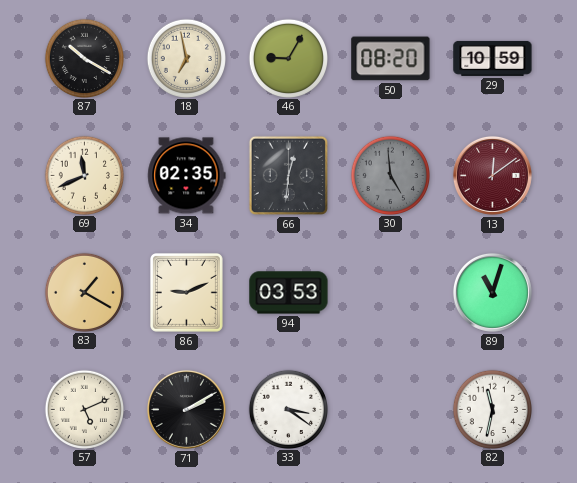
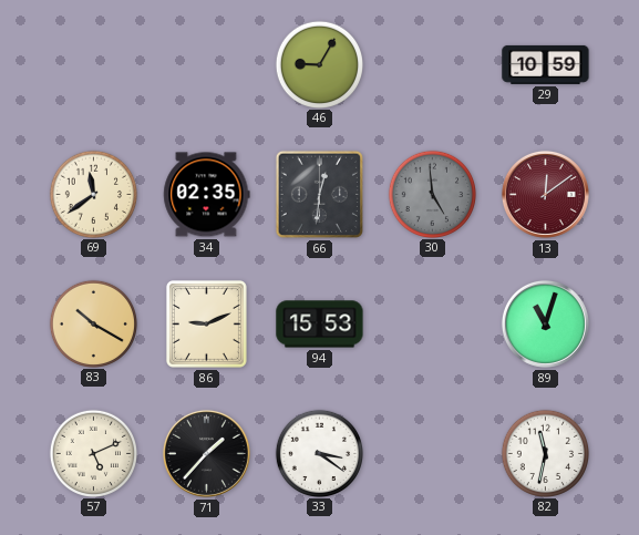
87: 10:20 -> none
18: 6:58 -> none
50: 08:20 -> none
69: 11:41 -> 11:39
83: 1:20 -> 10:20
94: 03:53 -> 15:53
71: 2:10 -> 1:37
